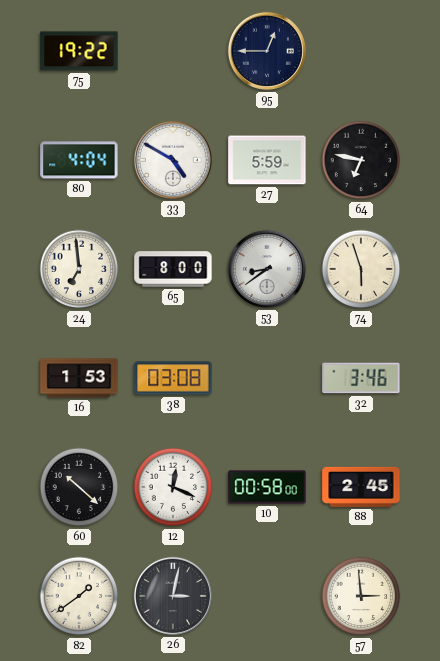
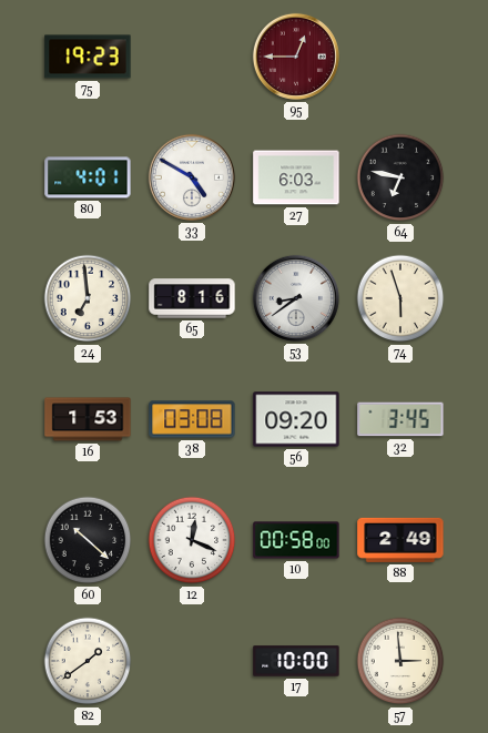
75: 19:22 -> 19:23
95 dial: navy -> burgundy
80: 4:04 -> 4:01
27: 5:59 -> 6:03
65: 8:00 -> 8:16
56: none -> 09:20
32: 3:46 -> 3:45
88: 2:45 -> 2:49
26: 3:02 -> none
17: none -> 10:00
